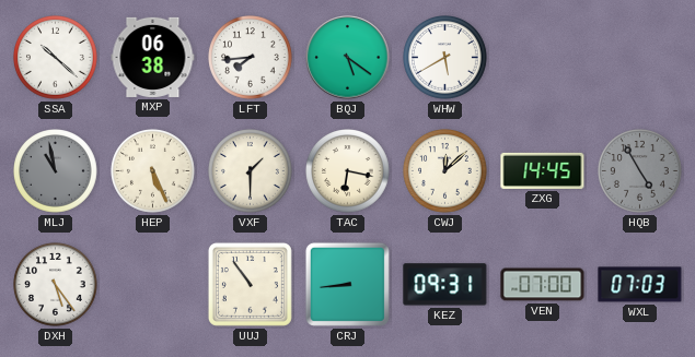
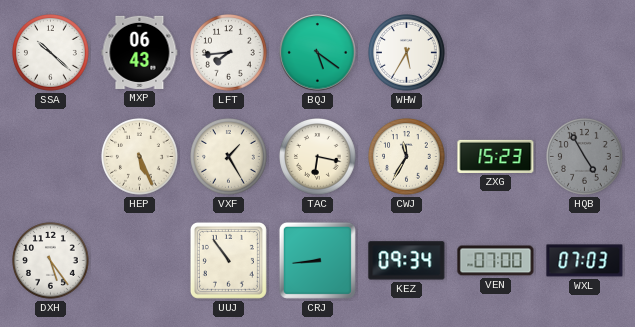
MXP: 06:38 -> 06:43
WHW: 5:40 -> 5:35
MLJ: 10:58 -> none
VXF: 1:30 -> 1:25
CWJ: 12:08 -> 11:35
ZXG: 14:45 -> 15:23
KEZ: 09:31 -> 09:34
